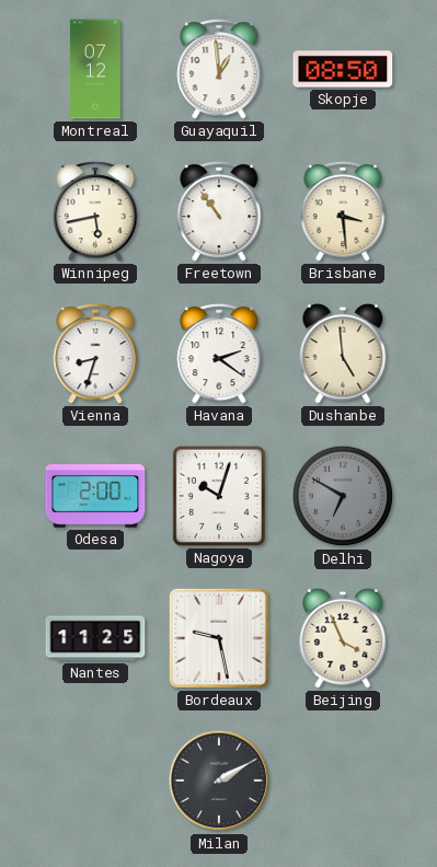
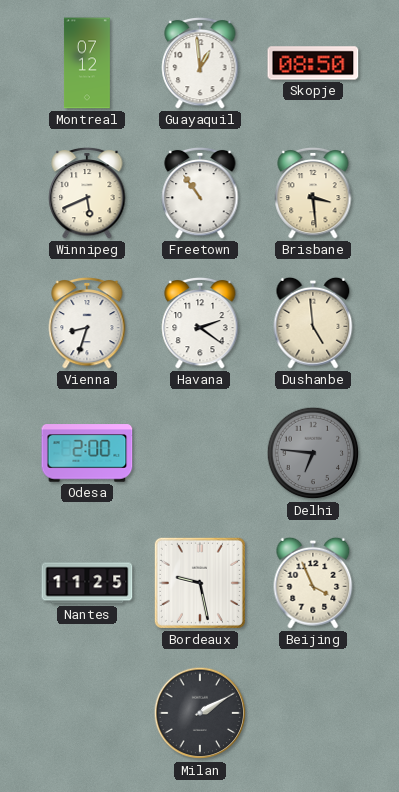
Winnipeg: 5:43 -> 5:41
Nagoya: 10:03 -> none
Delhi: 6:50 -> 6:46
